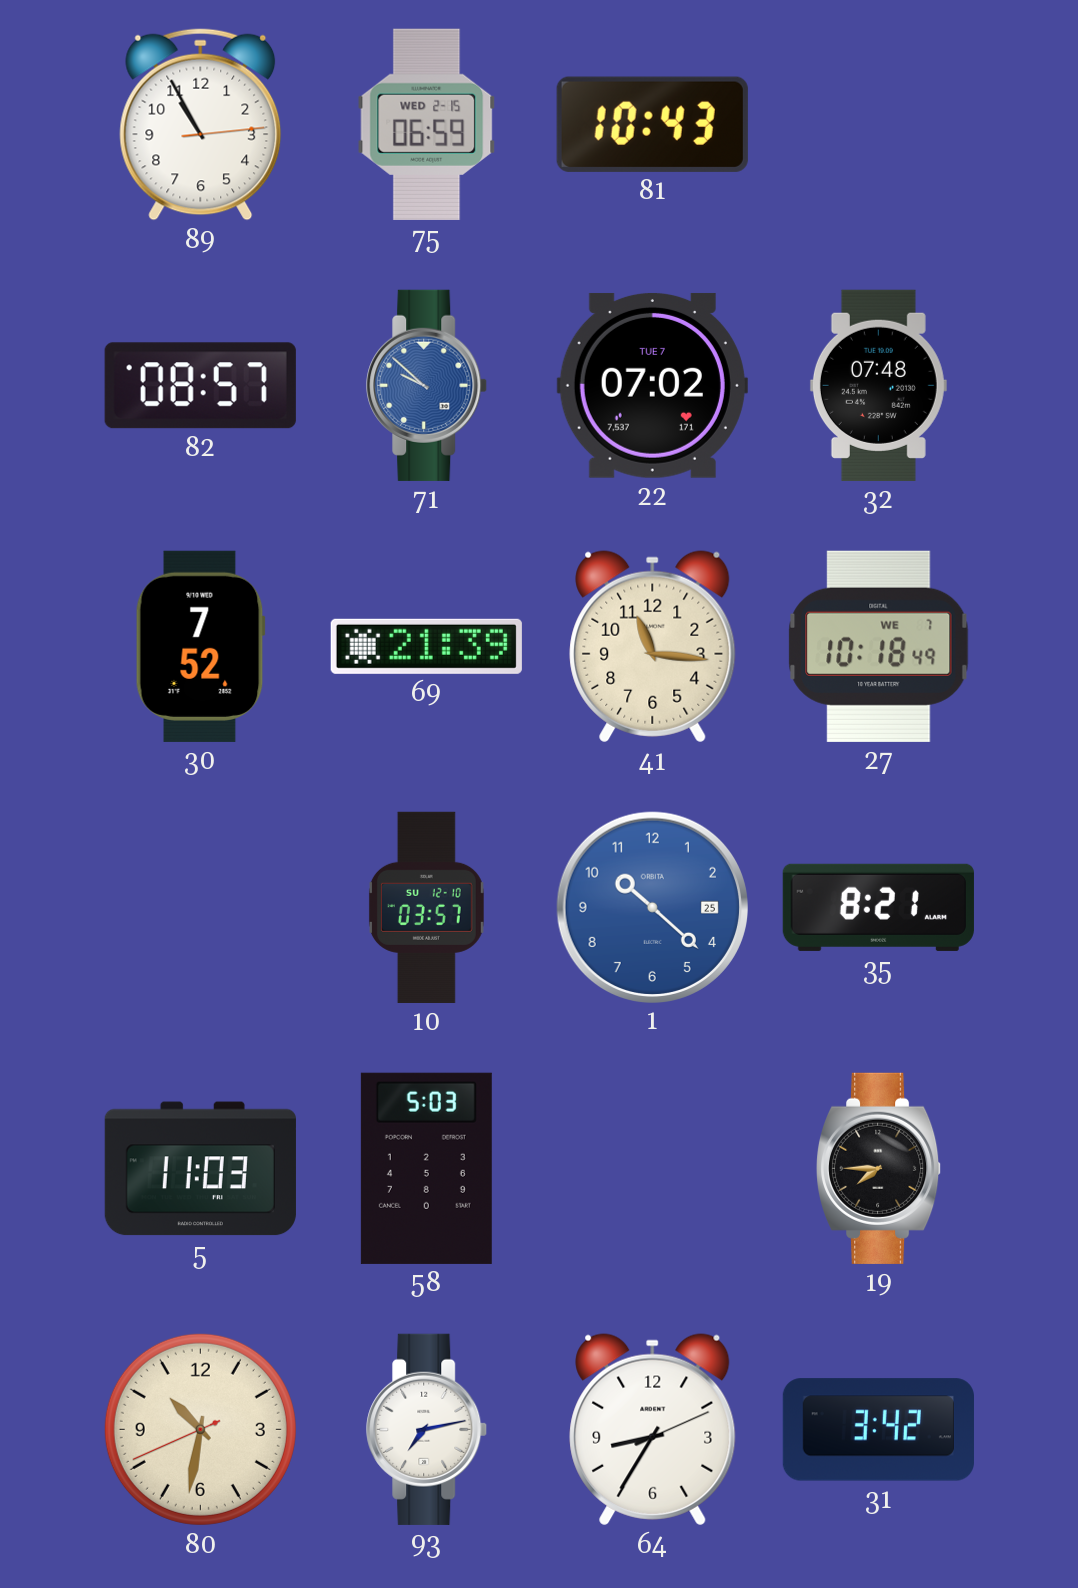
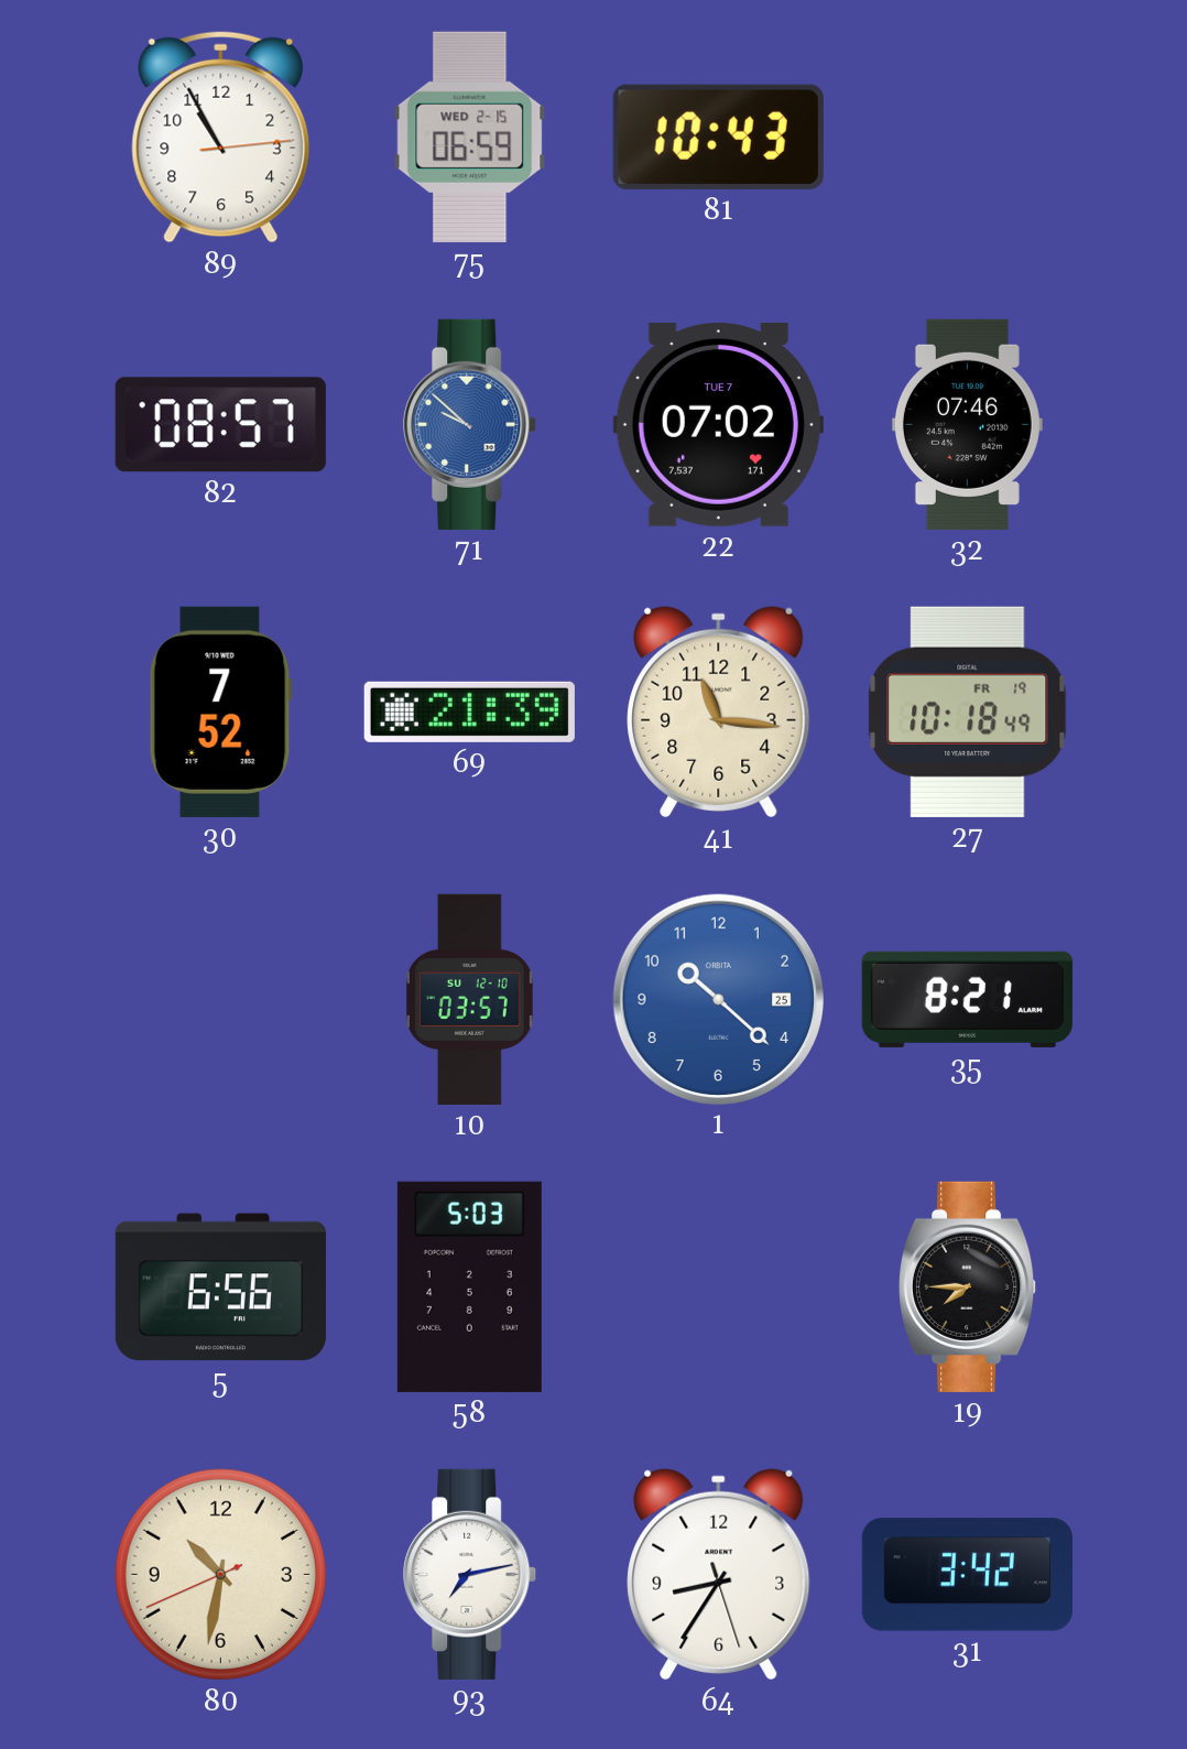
32: 07:48 -> 07:46
27 date: WE 7 -> FR 19
5: 11:03 -> 6:56
64: 8:35:11 -> 8:35:27
